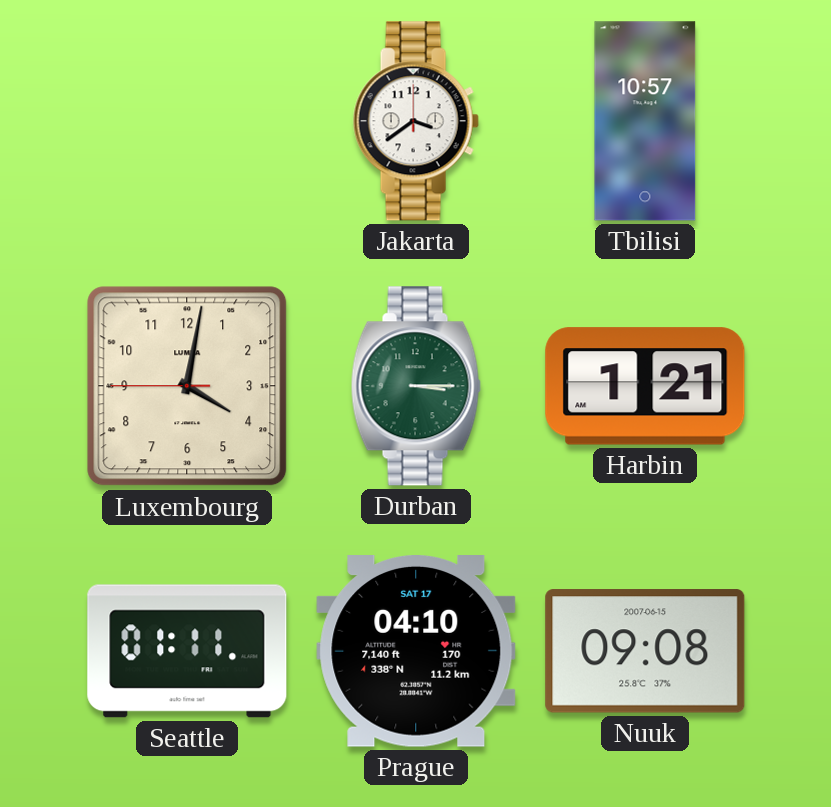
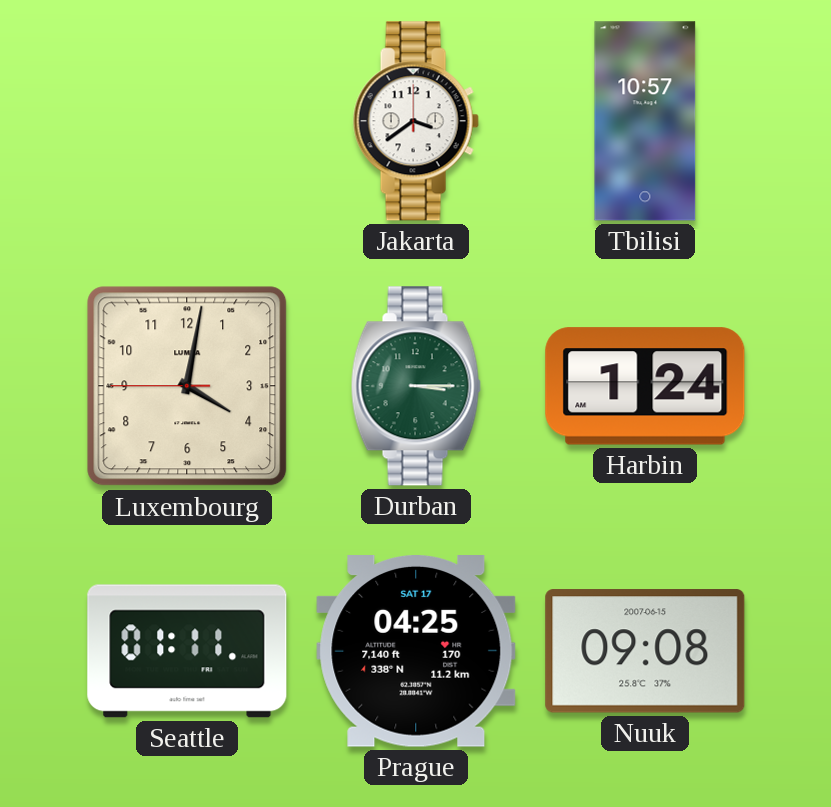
Harbin: 1:21 -> 1:24
Prague: 04:10 -> 04:25
